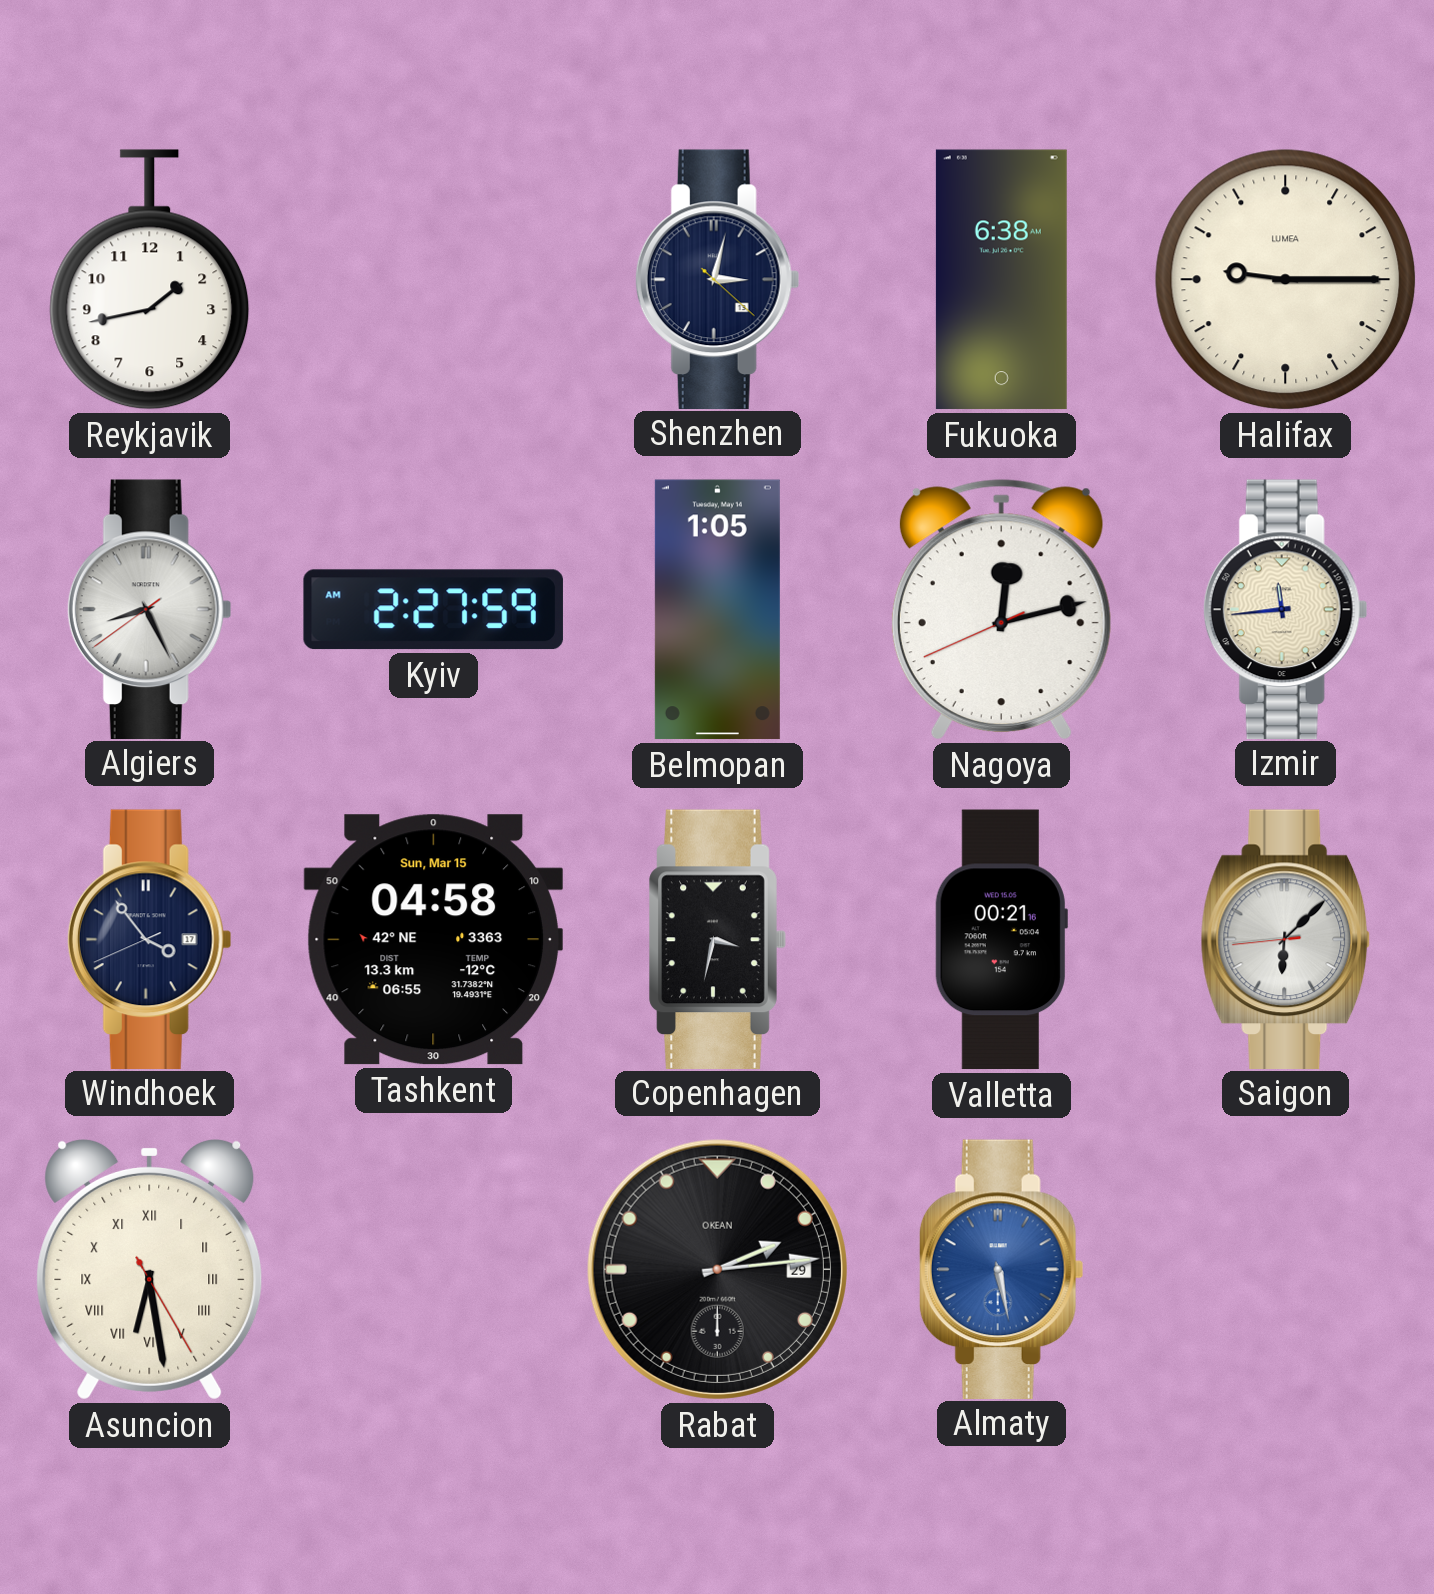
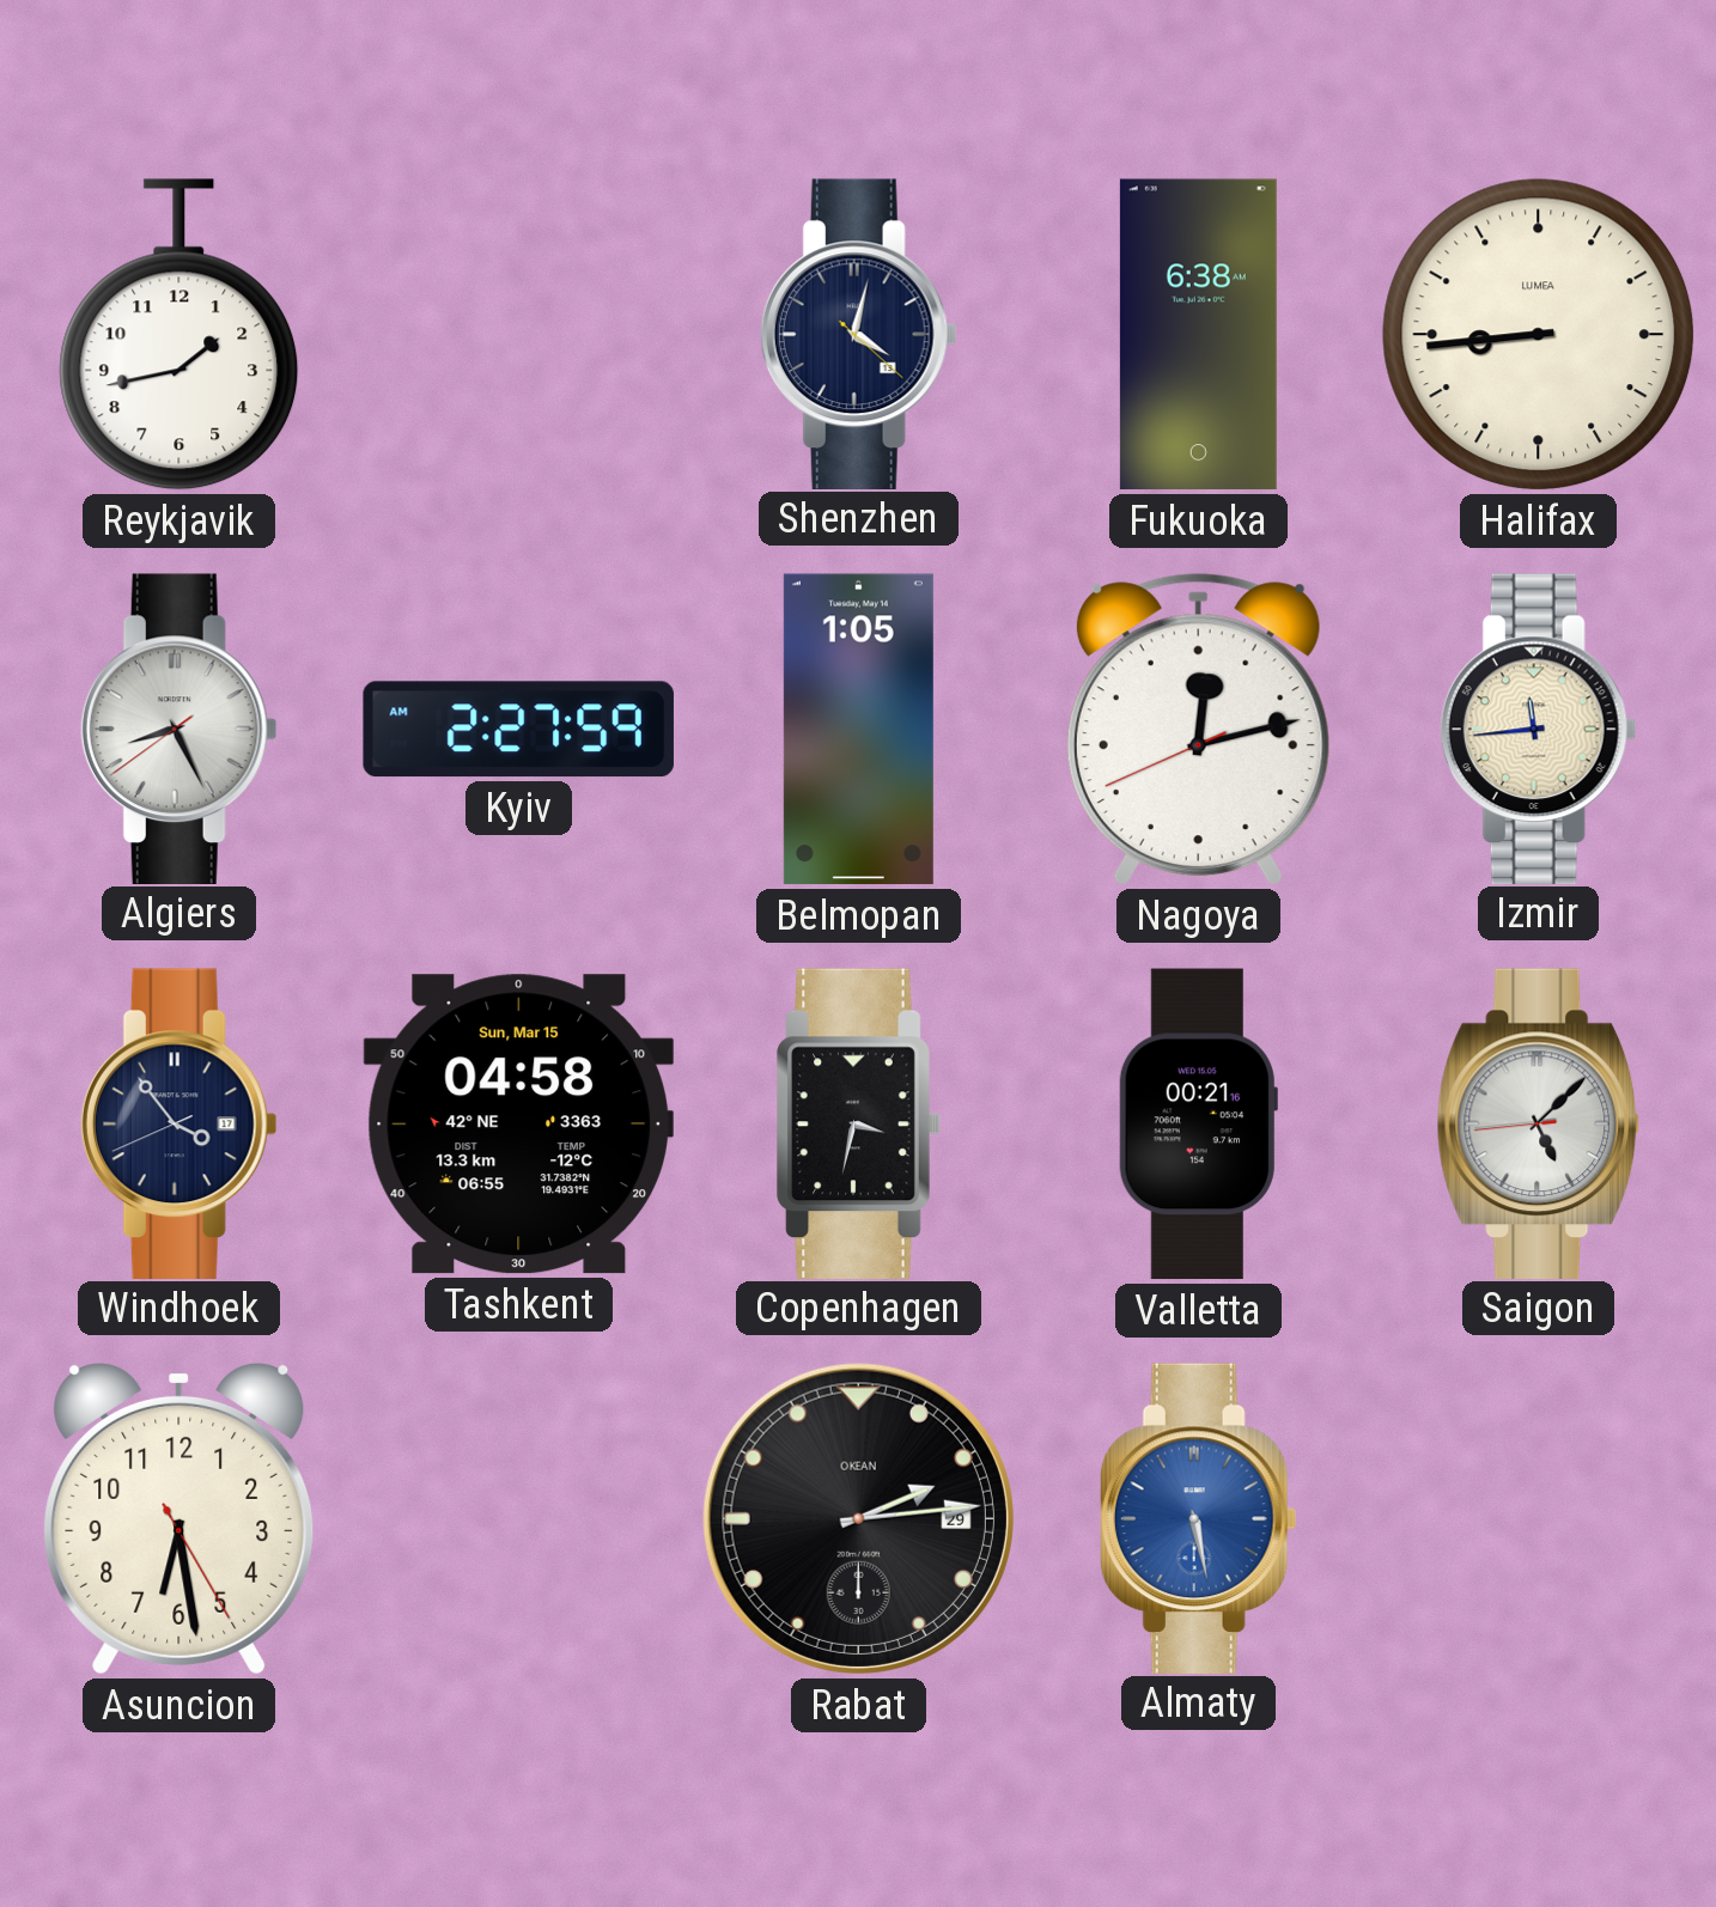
Shenzhen: 3:02 -> 4:02
Halifax: 9:15 -> 8:44
Saigon: 6:07 -> 5:07
Asuncion numerals: Roman -> Arabic
